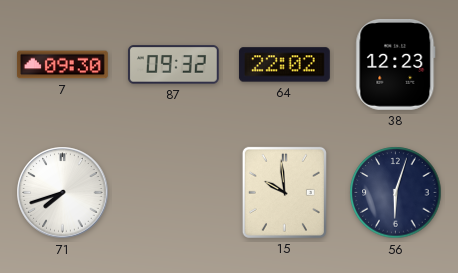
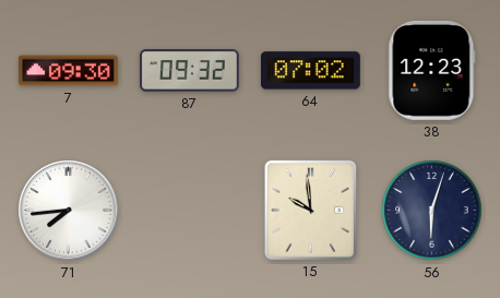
64: 22:02 -> 07:02
71: 7:42 -> 7:44
